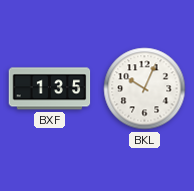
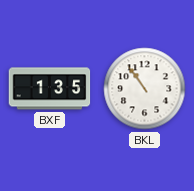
BKL: 10:04 -> 10:54
